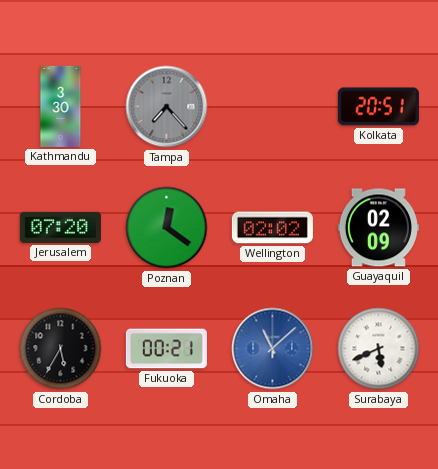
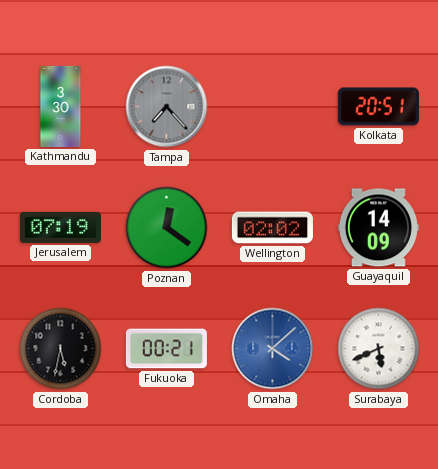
Jerusalem: 07:20 -> 07:19
Guayaquil: 02:09 -> 14:09
Cordoba: 5:35 -> 5:32
Omaha: 11:08 -> 4:08
